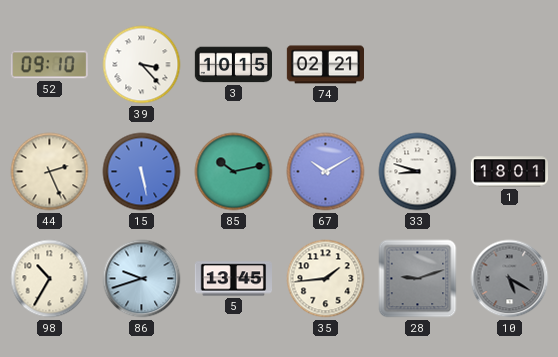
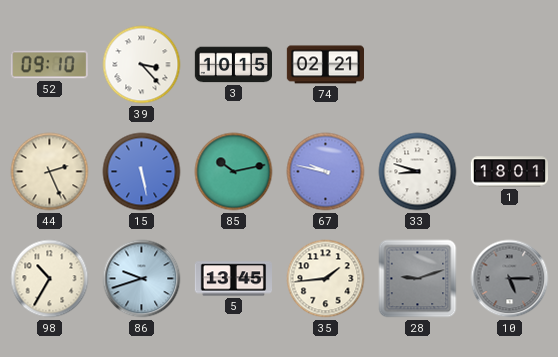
67: 10:10 -> 9:47
10: 5:20 -> 5:15
